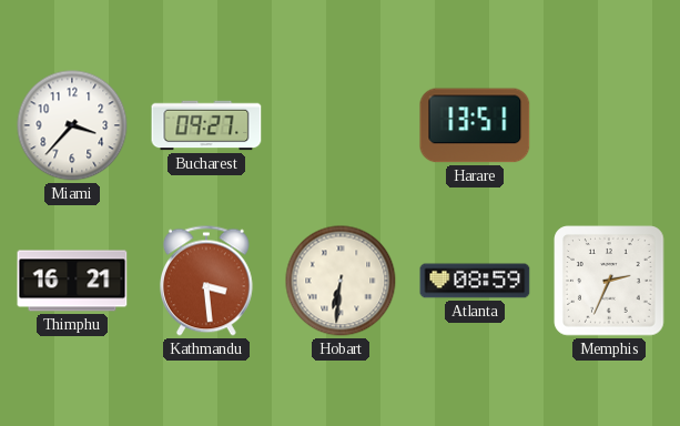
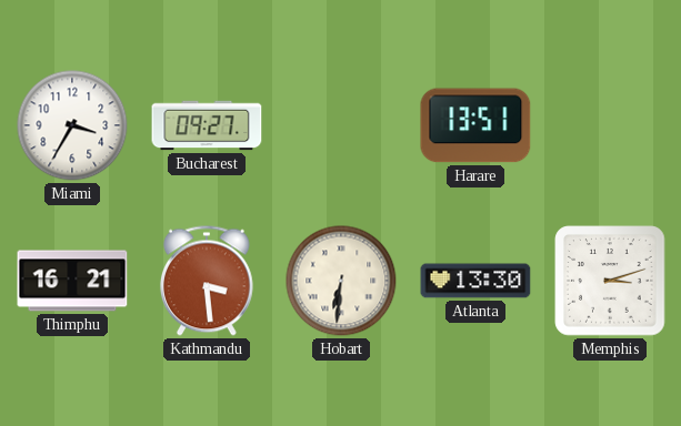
Miami: 3:37 -> 3:35
Atlanta: 08:59 -> 13:30
Memphis: 2:34 -> 3:12
